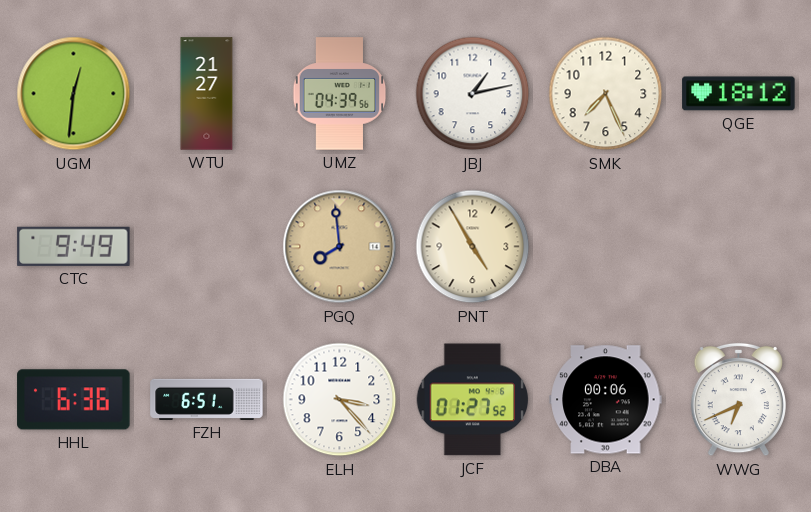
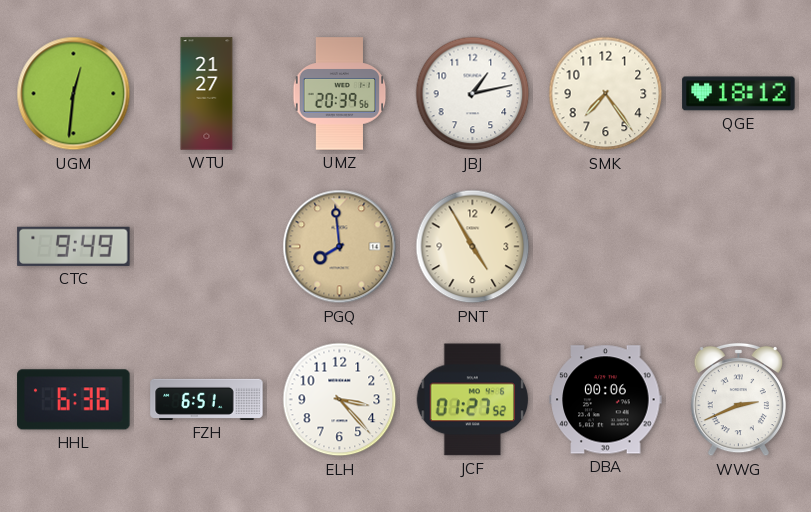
UMZ: 04:39 -> 20:39
SMK: 7:26 -> 7:24
WWG: 6:41 -> 2:41
